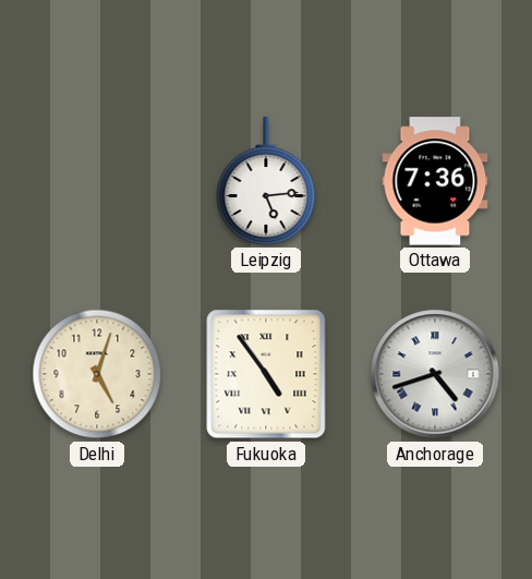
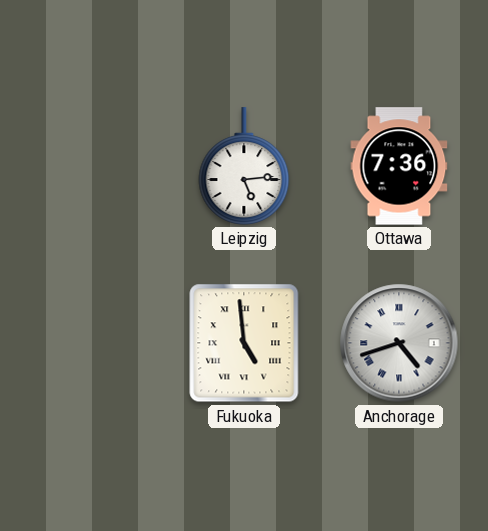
Delhi: 5:03 -> none
Fukuoka: 4:54 -> 4:59
